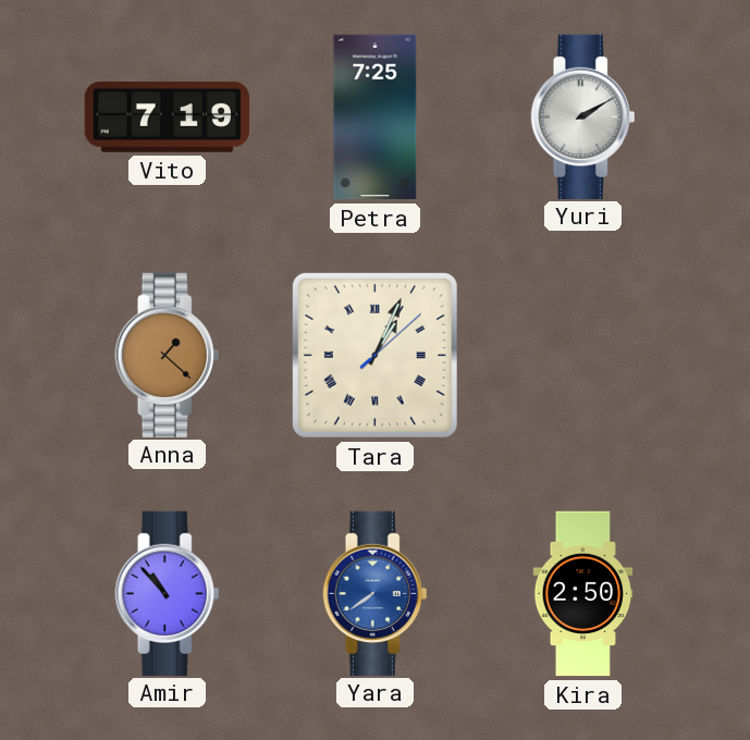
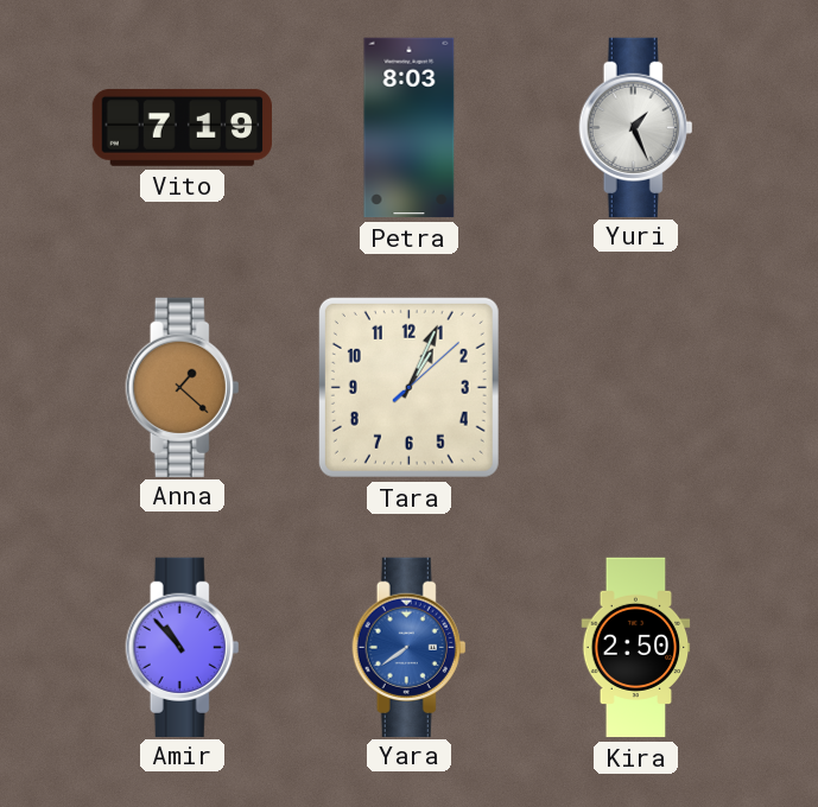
Petra: 7:25 -> 8:03
Yuri: 2:10 -> 1:26
Tara numerals: Roman -> Arabic
